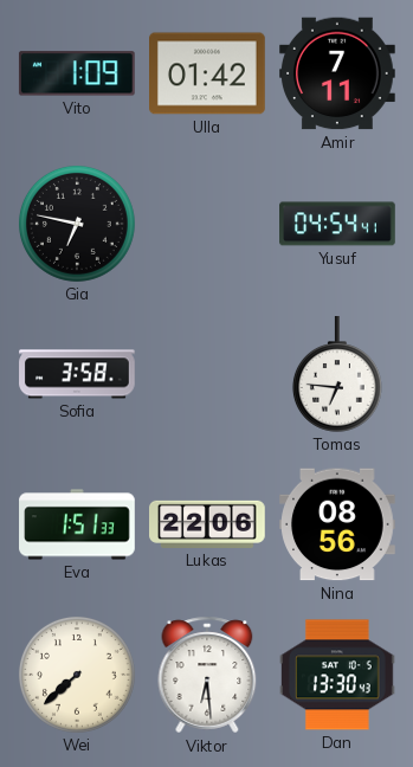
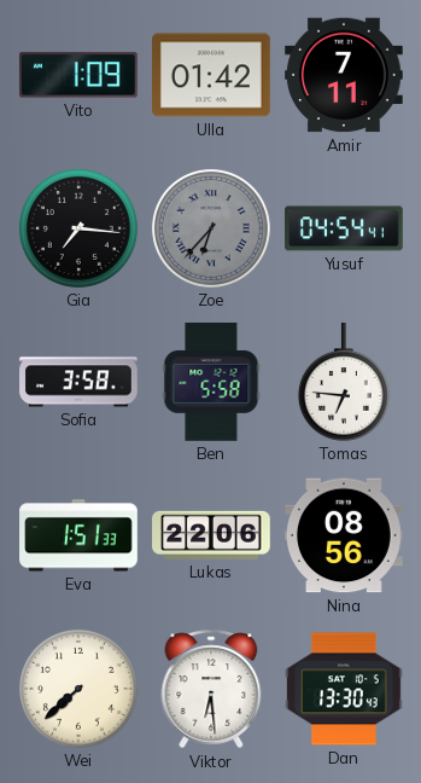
Gia: 6:47 -> 7:16
Zoe: none -> 6:37
Ben: none -> 5:58
